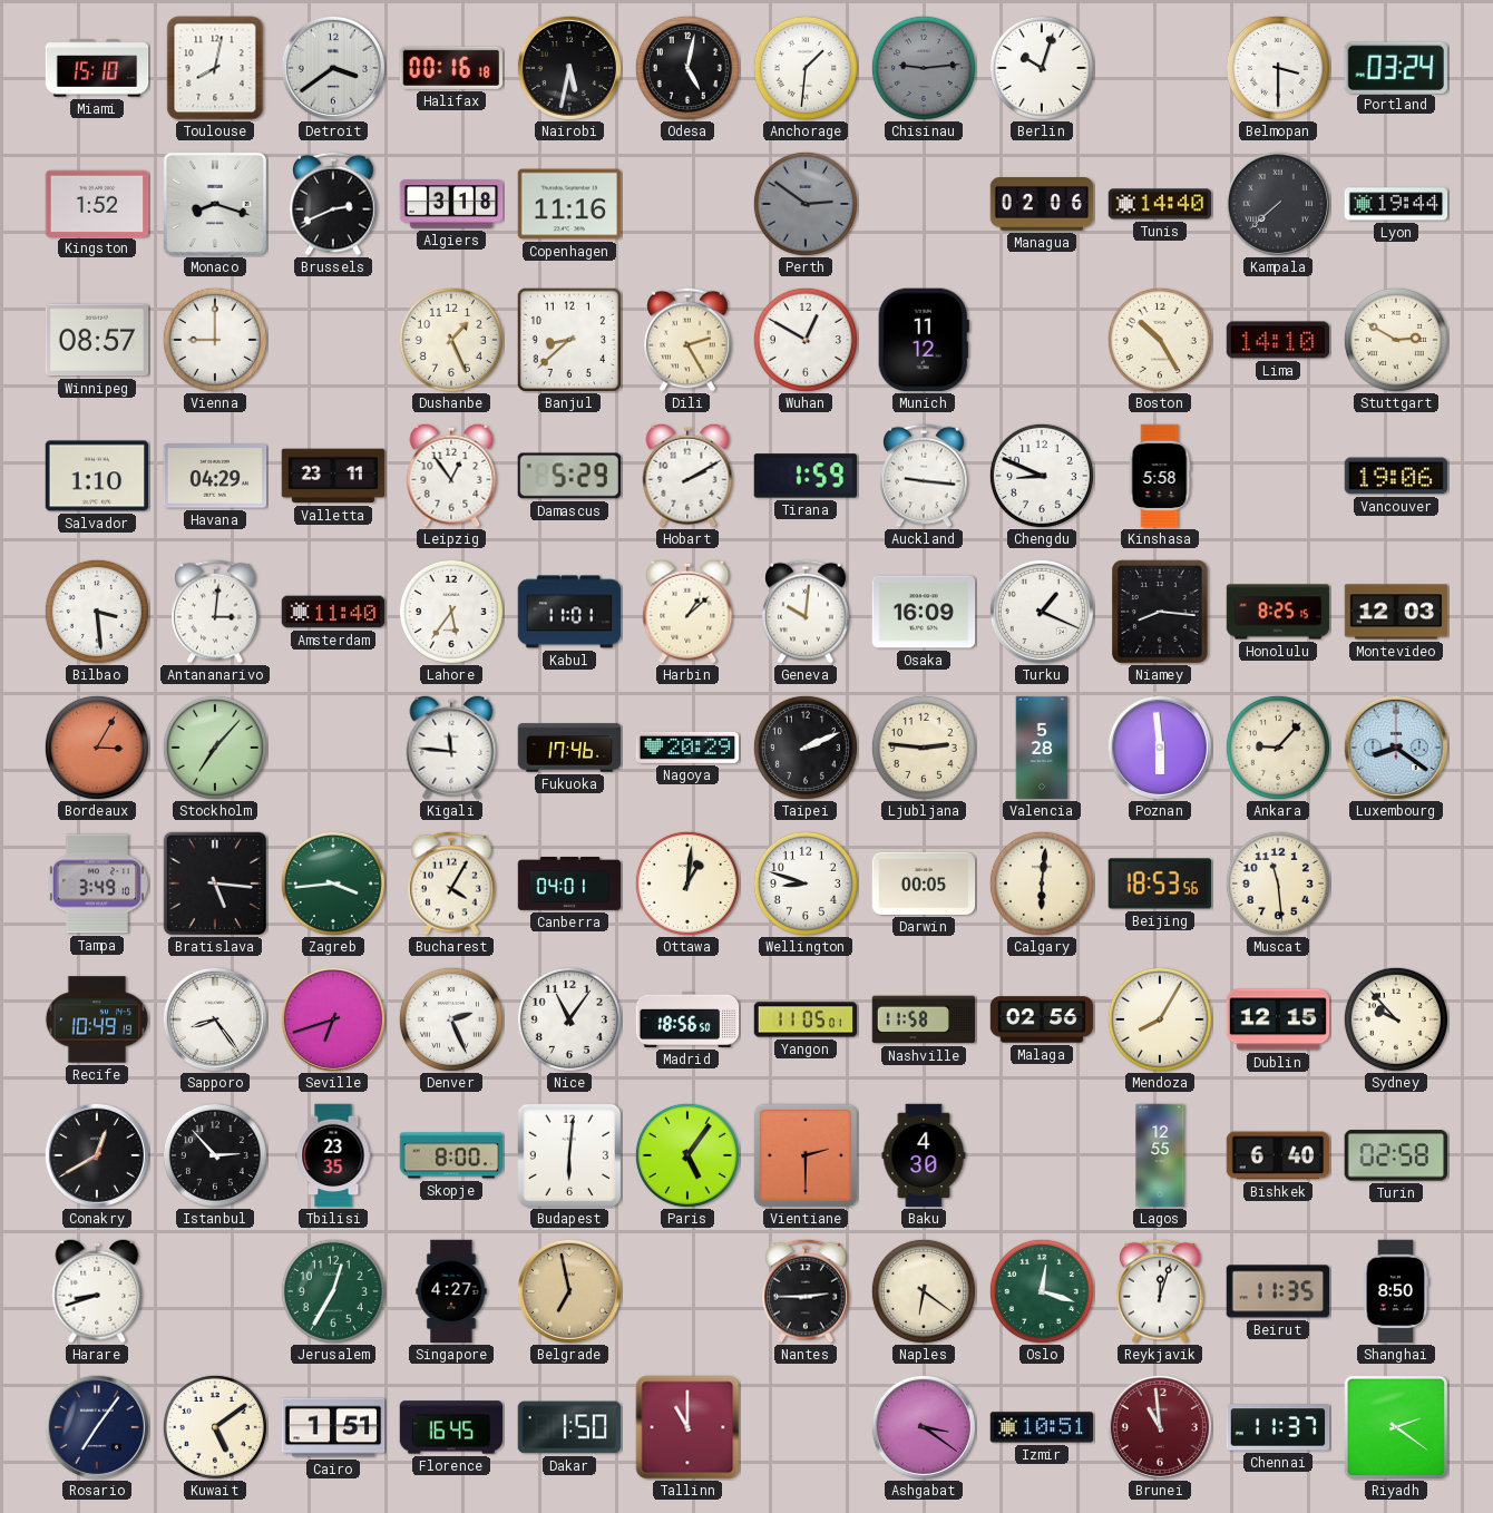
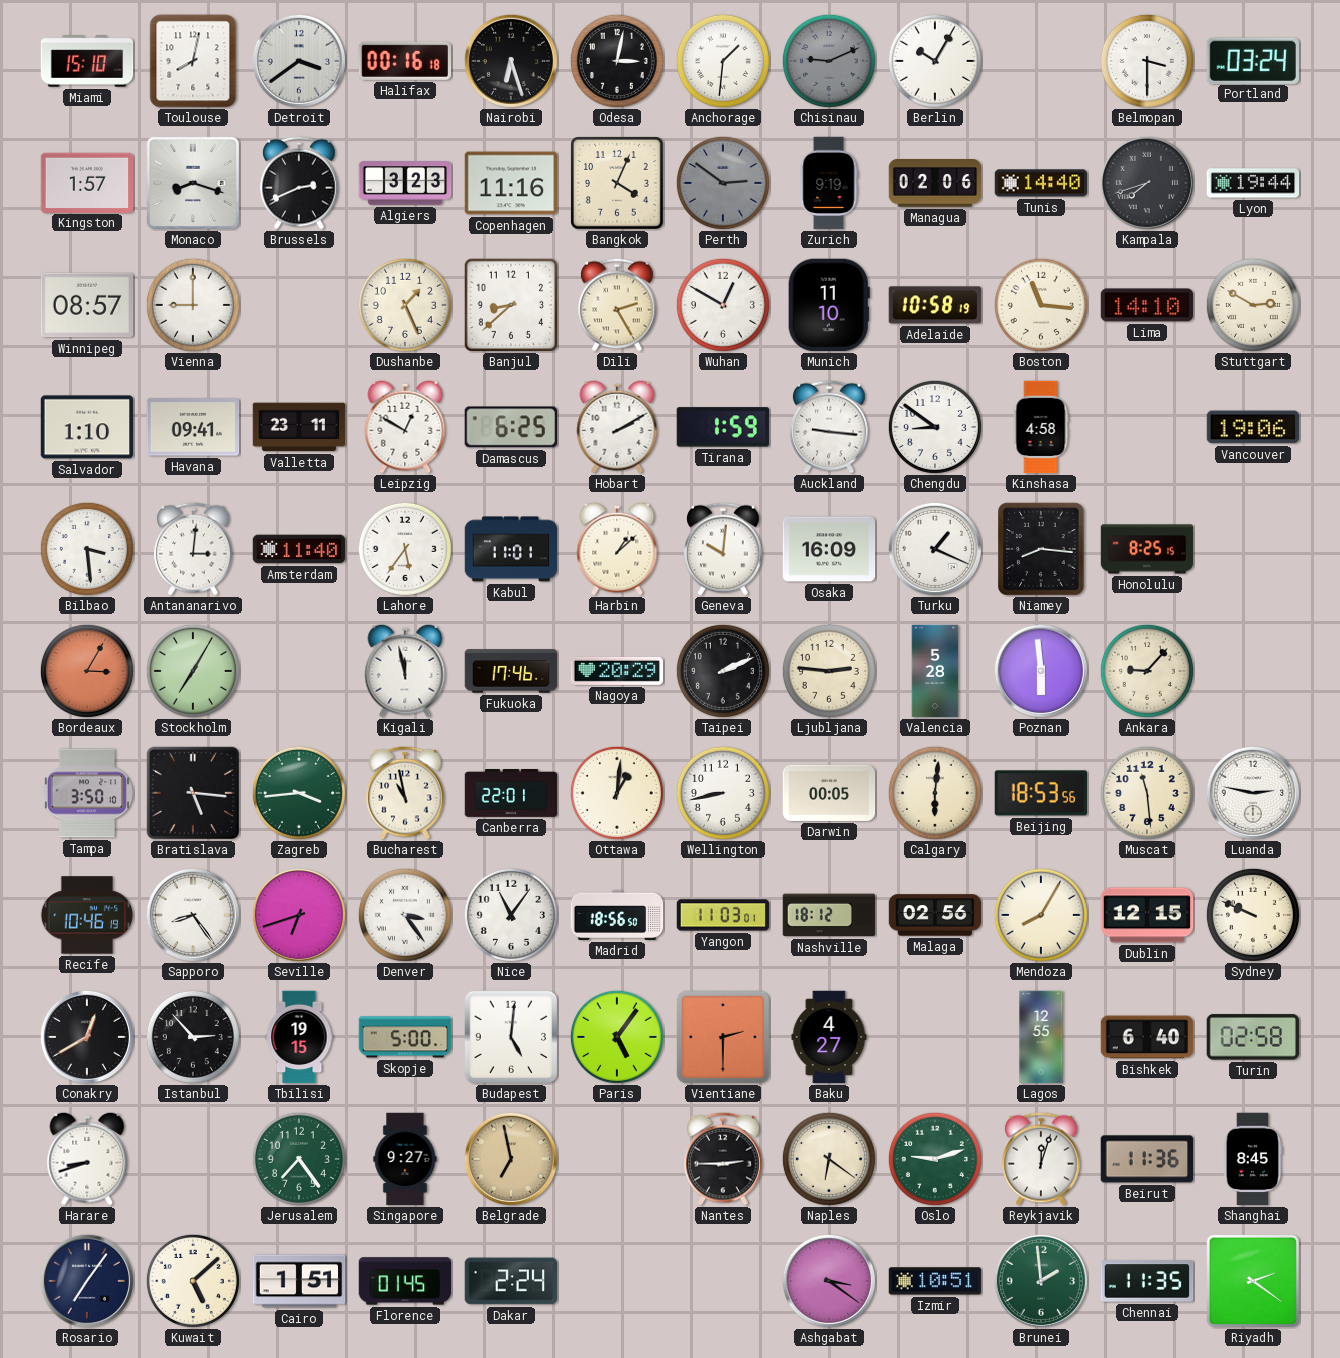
Nairobi: 5:32 -> 6:27
Odesa: 5:02 -> 3:02
Chisinau: 9:14 -> 9:11
Berlin: 10:03 -> 10:05
Kingston: 1:52 -> 1:57
Algiers: 3:18 -> 3:23
Bangkok: none -> 4:04
Zurich: none -> 9:19
Kampala: 7:38 -> 7:42
Munich: 11:12 -> 11:10
Adelaide: none -> 10:58
Boston: 10:25 -> 11:16
Havana: 04:29 -> 09:41
Leipzig: 12:54 -> 12:50
Damascus: 5:29 -> 6:25
Chengdu: 8:49 -> 8:51
Kinshasa: 5:58 -> 4:58
Montevideo: 12:03 -> none
Stockholm: 7:07 -> 7:05
Kigali: 11:46 -> 11:58
Luxembourg: 8:21 -> none
Tampa: 3:49 -> 3:50
Bucharest: 4:05 -> 10:58
Canberra: 04:01 -> 22:01
Wellington: 8:48 -> 8:43
Luanda: none -> 2:47
Recife: 10:49 -> 10:46
Denver: 2:26 -> 3:24
Yangon: 11:05 -> 11:03
Nashville: 11:58 -> 18:12
Sydney: 9:53 -> 9:49
Tbilisi: 23:35 -> 19:15
Skopje: 8:00 -> 5:00
Budapest: 6:01 -> 5:01
Baku: 4:30 -> 4:27
Jerusalem: 12:35 -> 7:24
Singapore: 4:27 -> 9:27
Oslo: 12:18 -> 9:12
Beirut: 11:35 -> 11:36
Shanghai: 8:50 -> 8:45
Kuwait: 5:09 -> 5:08
Florence: 16:45 -> 01:45
Dakar: 1:50 -> 2:24
Tallinn: 11:00 -> none
Brunei: 10:59 -> 1:59
Brunei dial: burgundy -> green
Chennai: 11:37 -> 11:35
